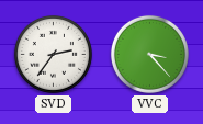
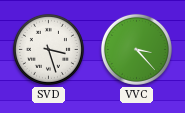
SVD: 2:36 -> 3:27
